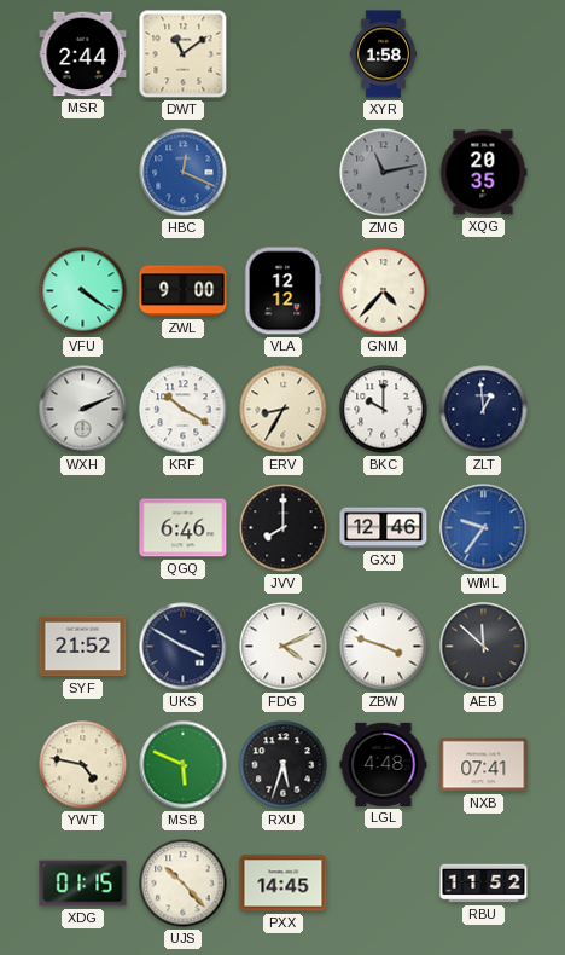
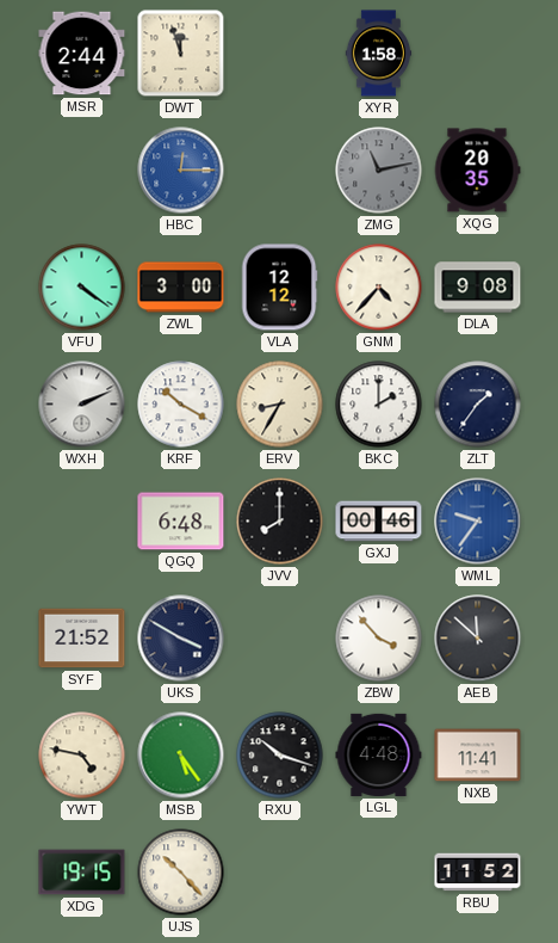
DWT: 11:09 -> 11:57
HBC: 12:19 -> 12:15
ZWL: 9:00 -> 3:00
DLA: none -> 9:08
BKC: 10:00 -> 2:00
ZLT: 12:59 -> 1:36
QGQ: 6:46 -> 6:48
GXJ: 12:46 -> 00:46
FDG: 4:11 -> none
ZBW: 3:48 -> 3:53
MSB: 5:49 -> 5:24
RXU: 5:33 -> 10:18
NXB: 07:41 -> 11:41
XDG: 01:15 -> 19:15
PXX: 14:45 -> none
